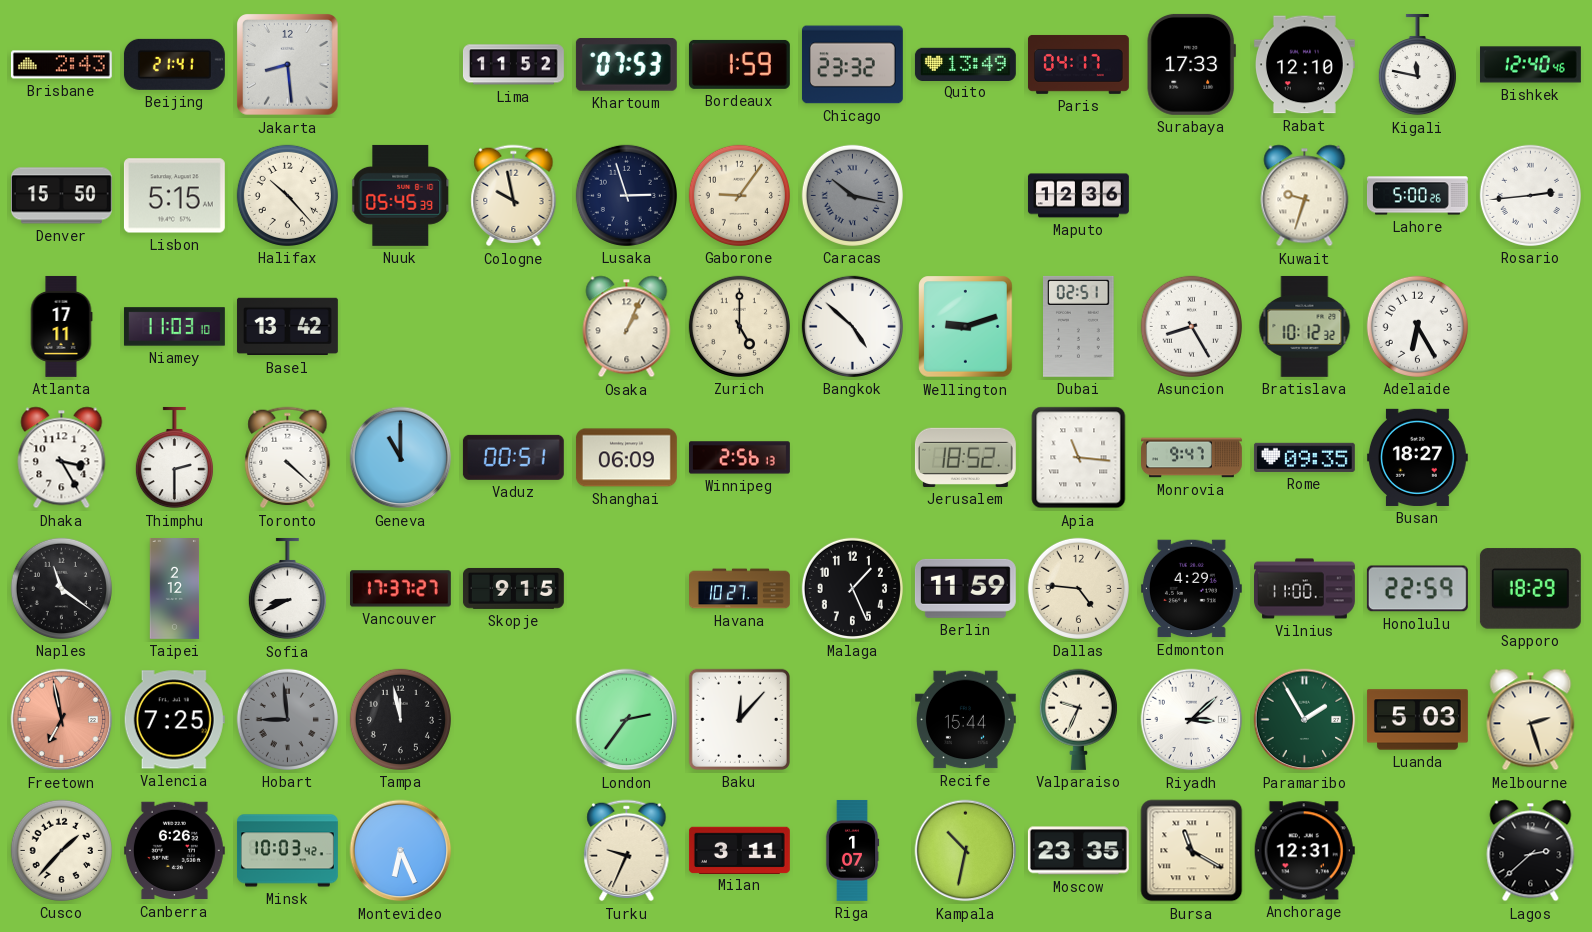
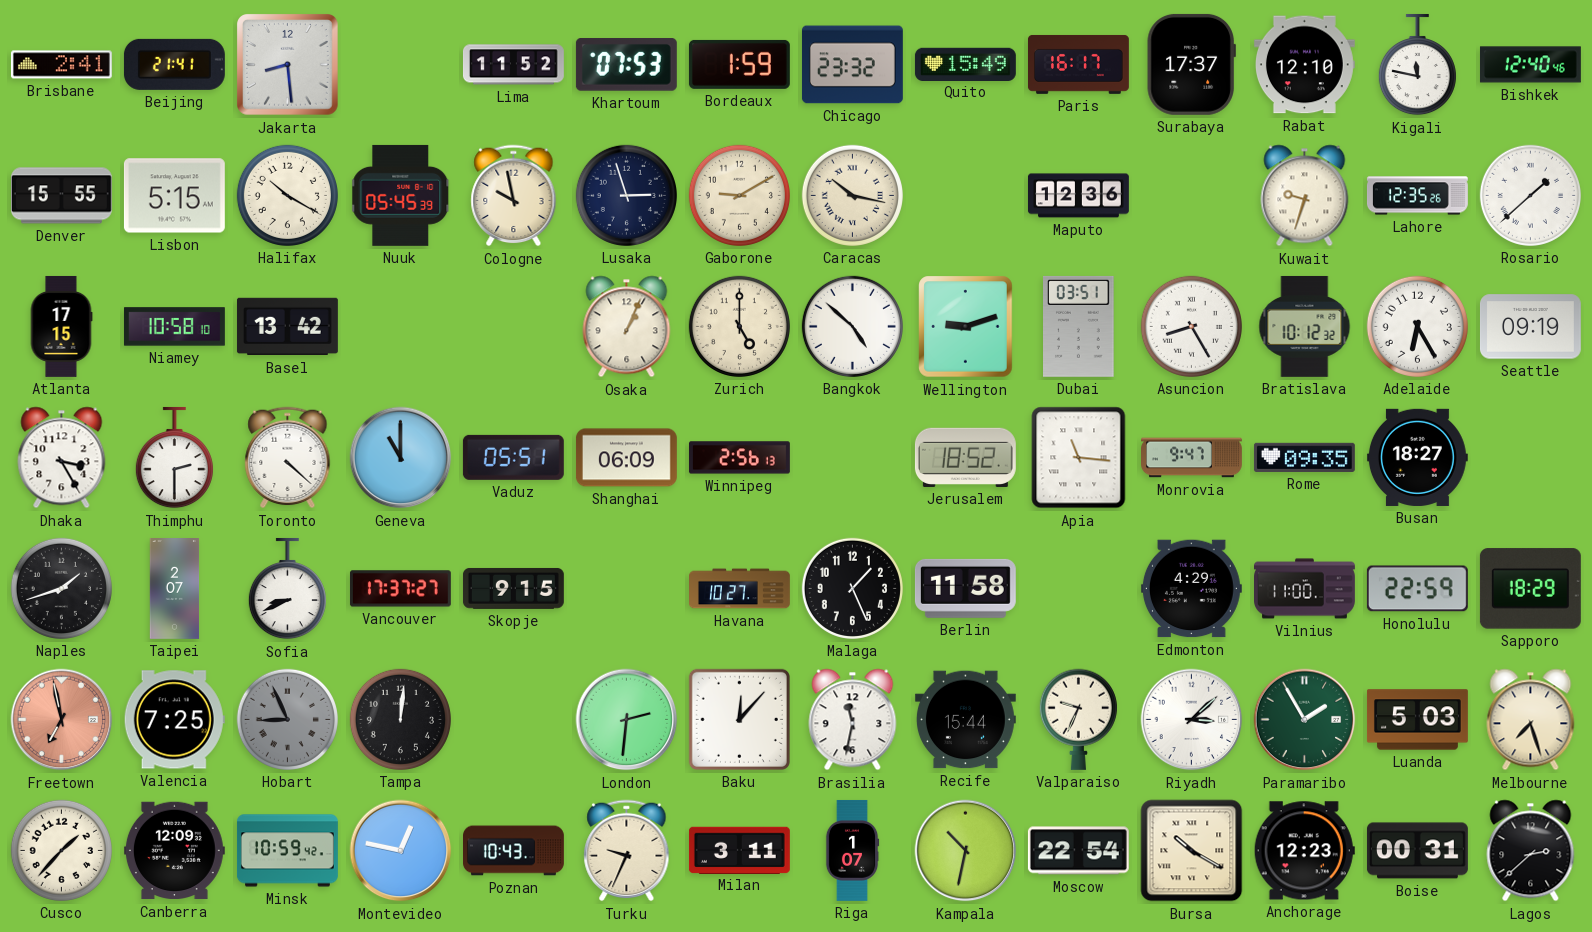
Brisbane: 2:43 -> 2:41
Quito: 13:49 -> 15:49
Paris: 04:17 -> 16:17
Surabaya: 17:33 -> 17:37
Denver: 15:50 -> 15:55
Halifax: 10:23 -> 10:20
Gaborone: 9:06 -> 9:10
Caracas dial: grey -> cream
Lahore: 5:00 -> 12:35
Rosario: 2:44 -> 1:38
Atlanta: 17:11 -> 17:15
Niamey: 11:03 -> 10:58
Dubai: 02:51 -> 03:51
Seattle: none -> 09:19
Vaduz: 00:51 -> 05:51
Naples: 11:21 -> 1:42
Taipei: 2:12 -> 2:07
Berlin: 11:59 -> 11:58
Dallas: 4:46 -> none
Hobart: 8:59 -> 8:56
Tampa: 11:58 -> 12:01
London: 2:36 -> 2:31
Brasilia: none -> 11:32
Melbourne: 2:27 -> 7:27
Canberra: 6:26 -> 12:09
Minsk: 10:03 -> 10:59
Montevideo: 6:26 -> 12:47
Poznan: none -> 10:43
Moscow: 23:35 -> 22:54
Bursa: 11:20 -> 10:20
Anchorage: 12:31 -> 12:23
Boise: none -> 00:31
